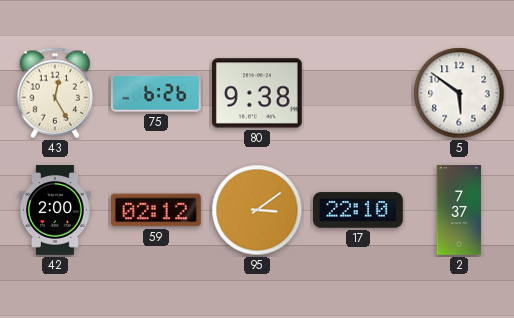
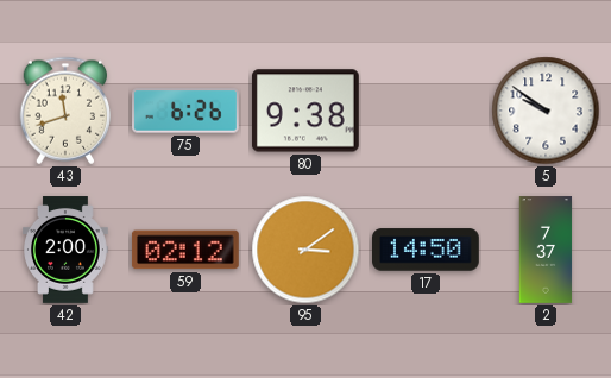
43: 12:25 -> 11:42
5: 5:51 -> 9:51
17: 22:10 -> 14:50
